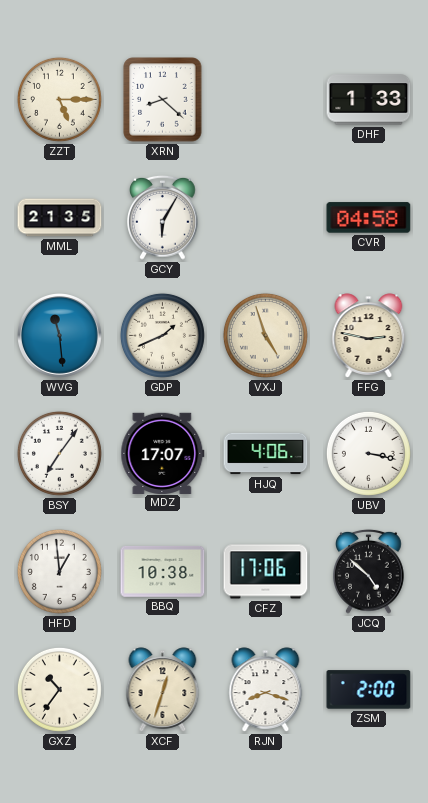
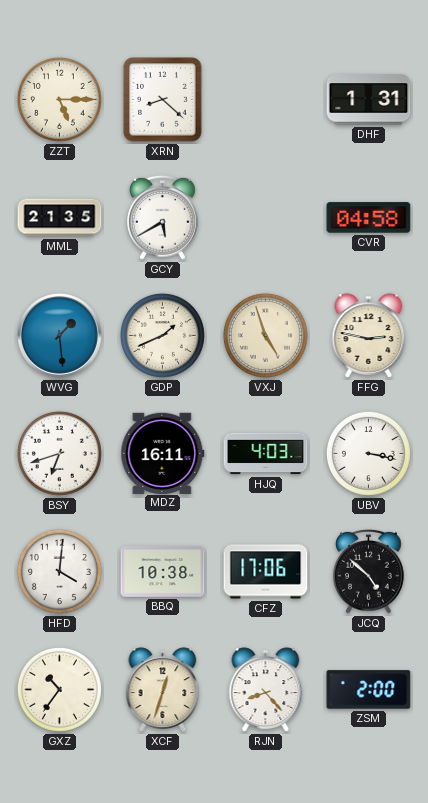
DHF: 1:33 -> 1:31
GCY: 6:05 -> 5:40
WVG: 11:29 -> 1:29
BSY: 7:06 -> 6:42
MDZ: 17:07 -> 16:11
HJQ: 4:06 -> 4:03
HFD: 12:59 -> 4:01
RJN: 8:18 -> 8:23
